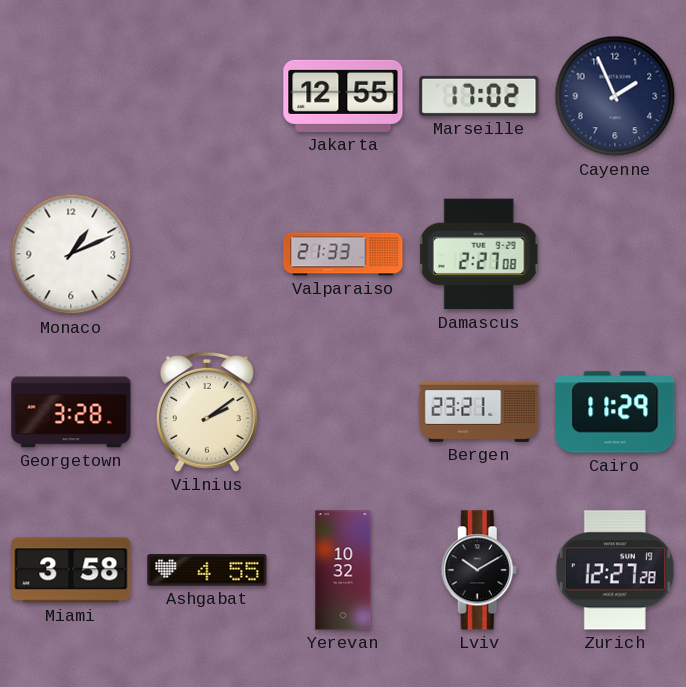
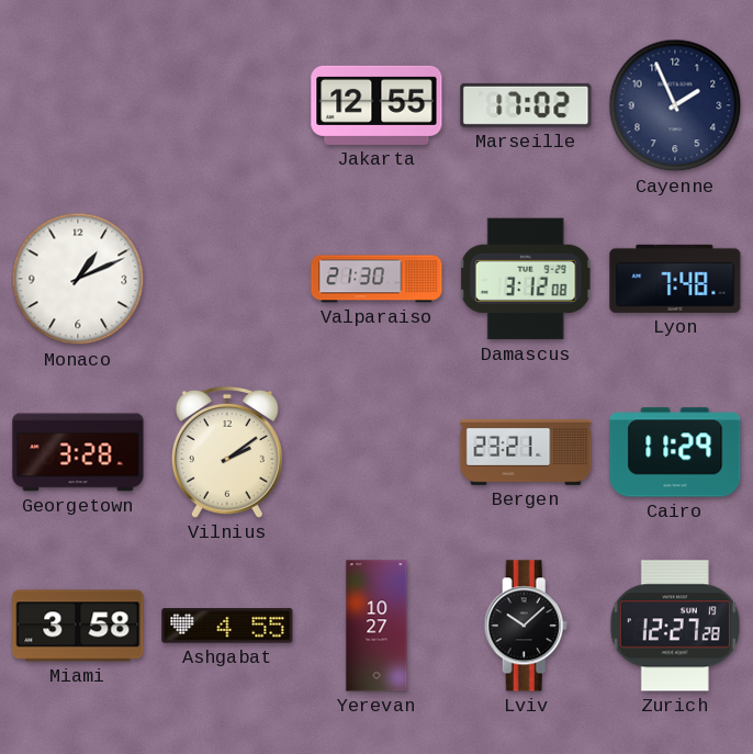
Valparaiso: 21:33 -> 21:30
Damascus: 2:27 -> 3:12
Lyon: none -> 7:48
Yerevan: 10:32 -> 10:27
Lviv: 10:10 -> 10:08
